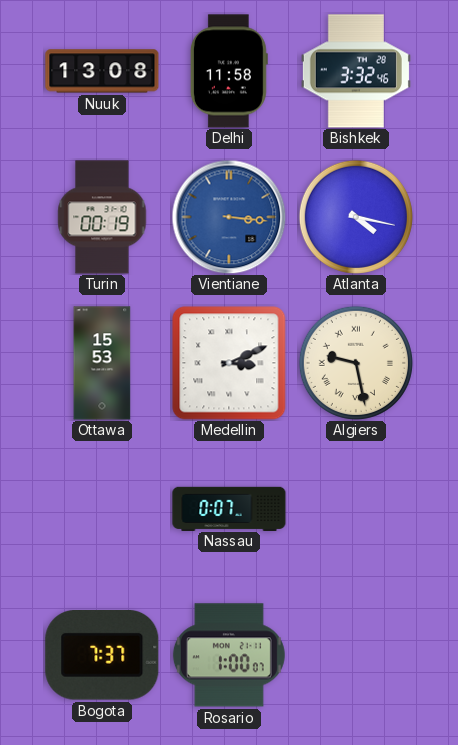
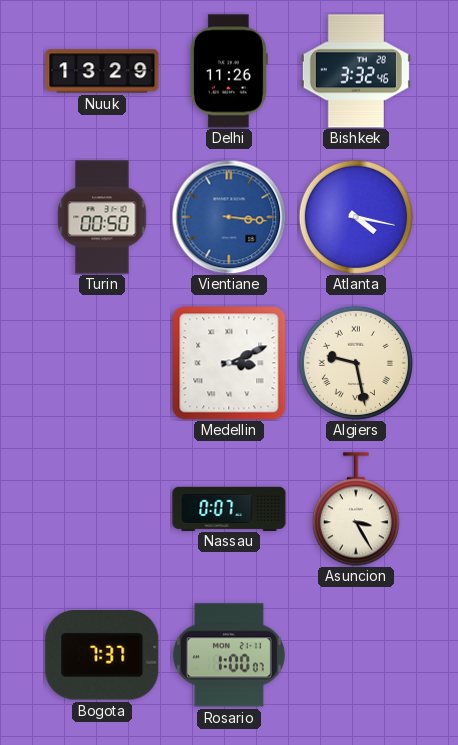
Nuuk: 13:08 -> 13:29
Delhi: 11:58 -> 11:26
Turin: 00:19 -> 00:50
Ottawa: 15:53 -> none
Asuncion: none -> 3:25
